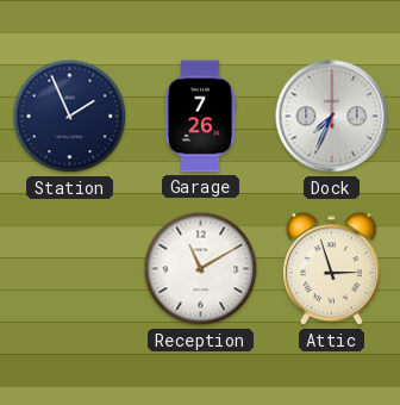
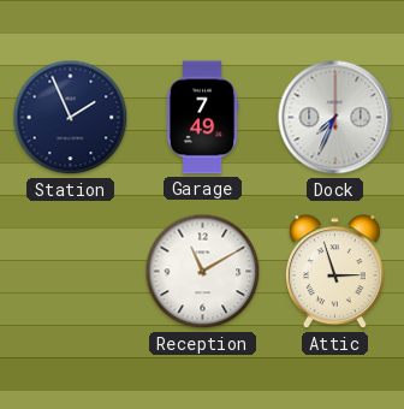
Garage: 7:26 -> 7:49
